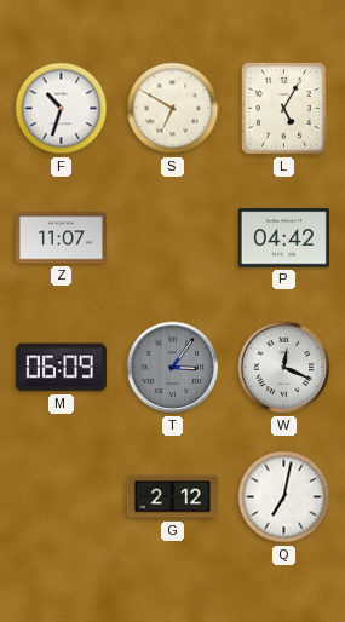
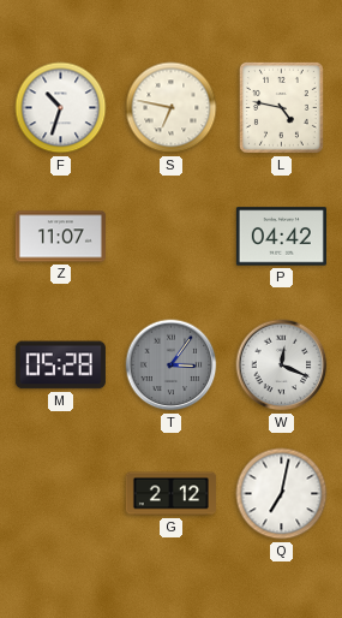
S: 6:50 -> 6:47
L: 5:05 -> 4:47
M: 06:09 -> 05:28
